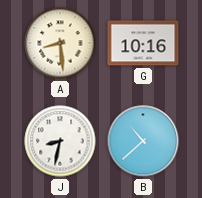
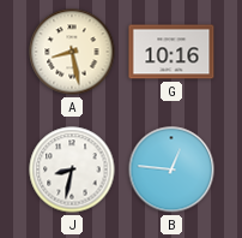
A: 8:29 -> 8:28
B: 10:38 -> 12:46
